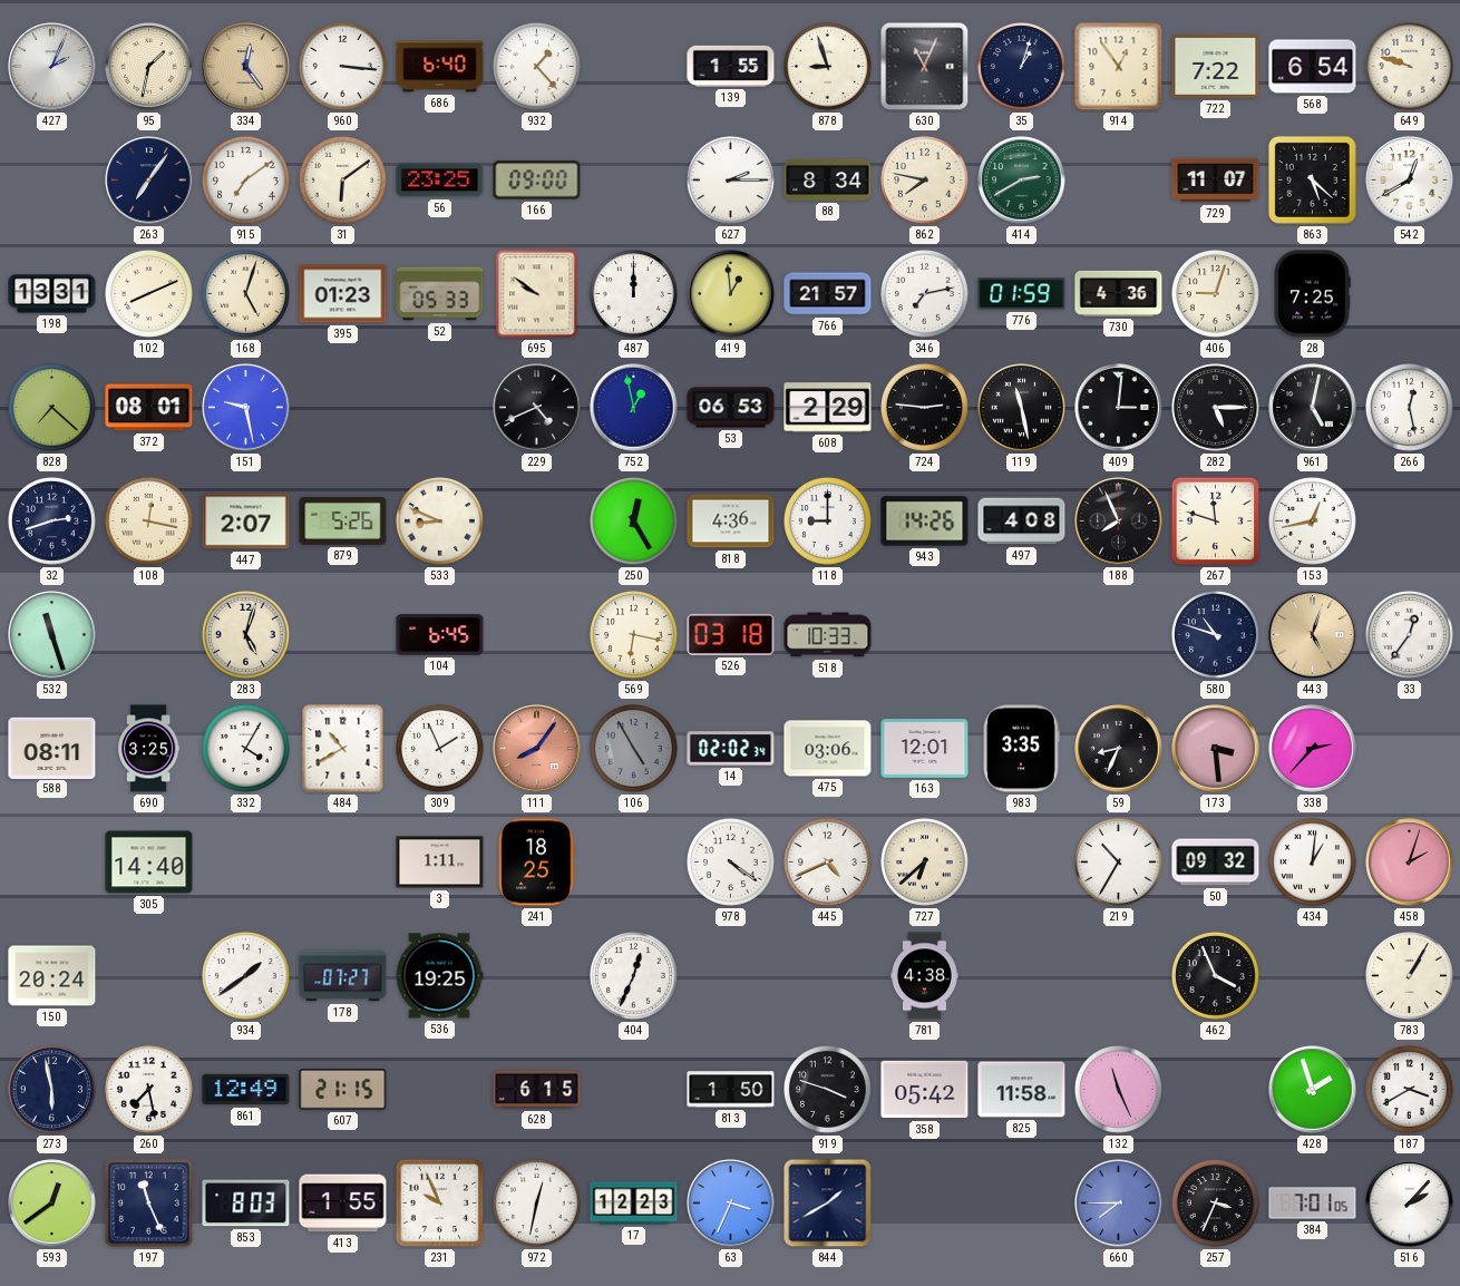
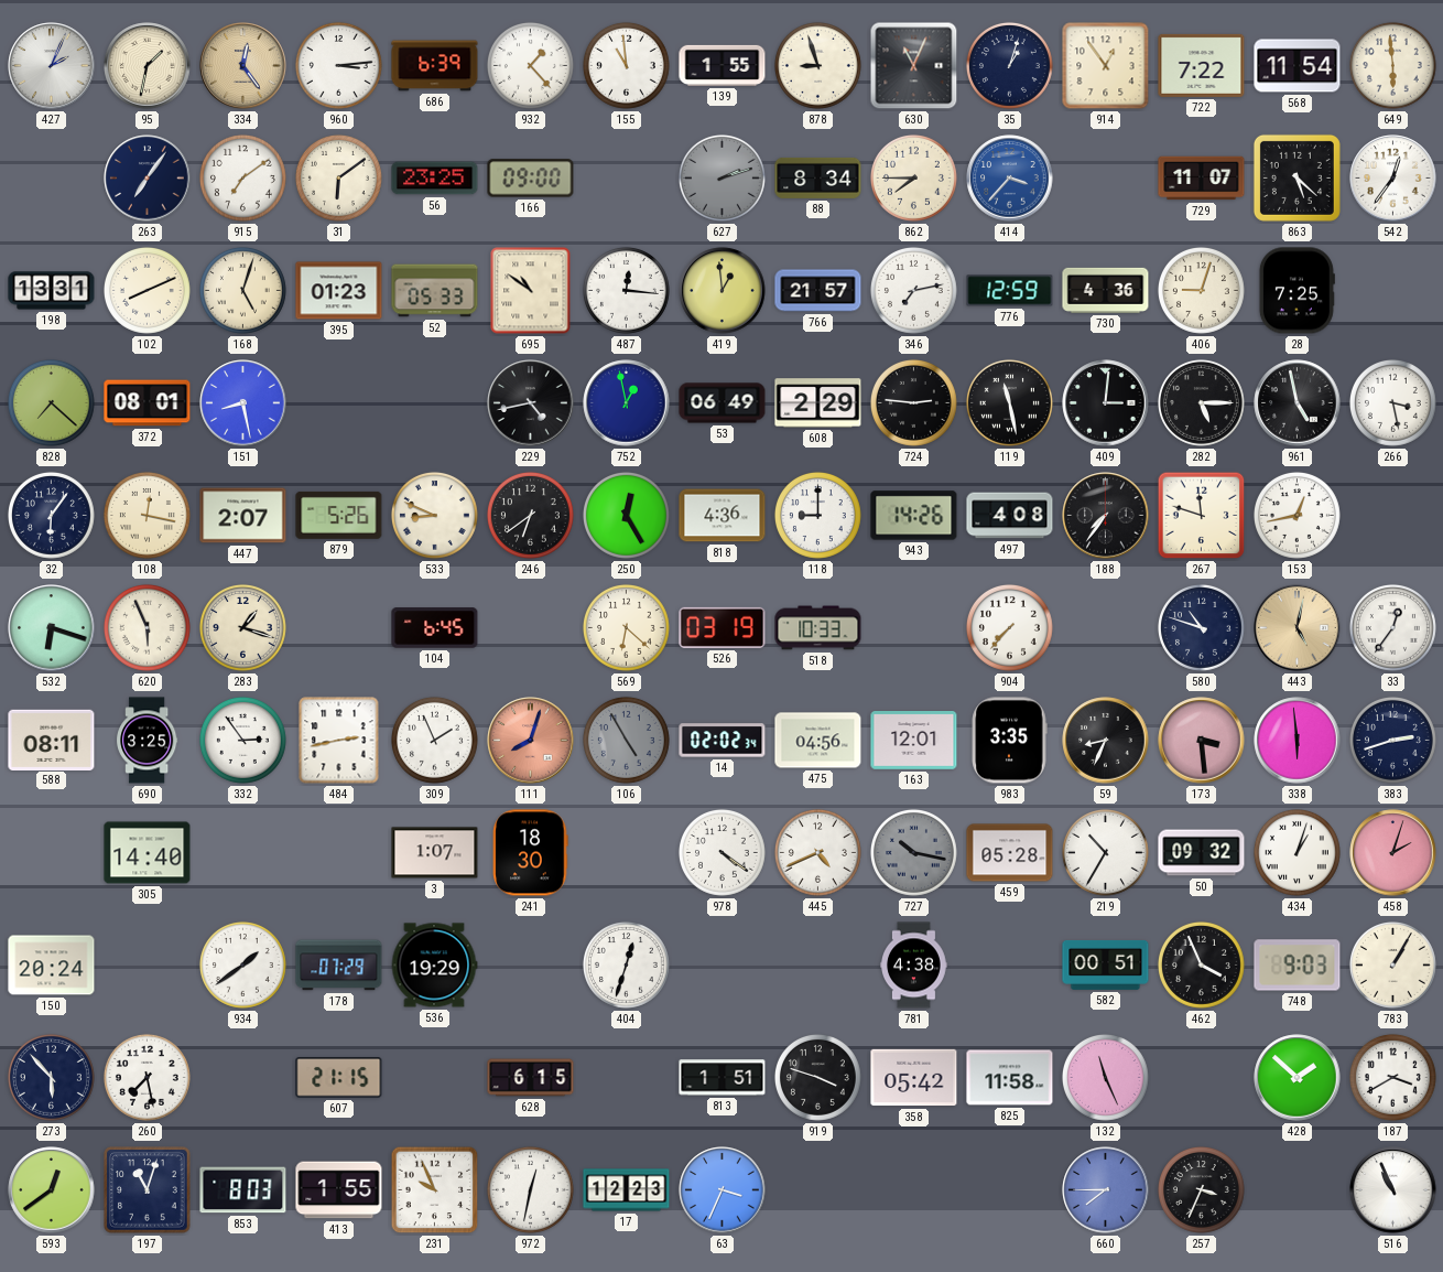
960: 3:16 -> 3:14
686: 6:40 -> 6:39
155: none -> 10:59
568: 6:54 -> 11:54
649: 9:48 -> 5:59
627: 2:15 -> 2:12
627 dial: white -> grey
862: 7:47 -> 7:45
414: 2:40 -> 3:37
414 dial: green -> blue
542: 12:40 -> 12:36
695: 9:51 -> 10:51
487: 12:00 -> 12:16
776: 01:59 -> 12:59
151: 9:28 -> 8:28
229: 4:41 -> 4:43
53: 06:53 -> 06:49
961: 5:02 -> 4:58
266: 12:28 -> 3:28
32: 2:42 -> 6:06
246: none -> 6:39
188: 7:56 -> 7:36
532: 11:27 -> 6:18
620: none -> 5:56
283: 5:03 -> 1:18
569: 6:17 -> 6:22
526: 03:18 -> 03:19
904: none -> 7:37
443: 5:03 -> 5:02
332: 4:05 -> 2:54
484: 10:40 -> 2:43
111: 8:06 -> 8:03
475: 03:06 -> 04:56
338: 2:37 -> 5:59
383: none -> 2:42
3: 1:11 -> 1:07
241: 18:25 -> 18:30
727: 6:38 -> 10:17
727 dial: cream -> grey
459: none -> 05:28
434: 1:01 -> 1:03
178: 07:27 -> 07:29
536: 19:25 -> 19:29
404: 12:34 -> 12:33
582: none -> 00:51
748: none -> 9:03
273: 5:58 -> 5:53
861: 12:49 -> none
813: 1:50 -> 1:51
428: 1:57 -> 1:52
197: 11:26 -> 11:03
844: 1:40 -> none
384: 7:01 -> none
516: 2:07 -> 10:56
